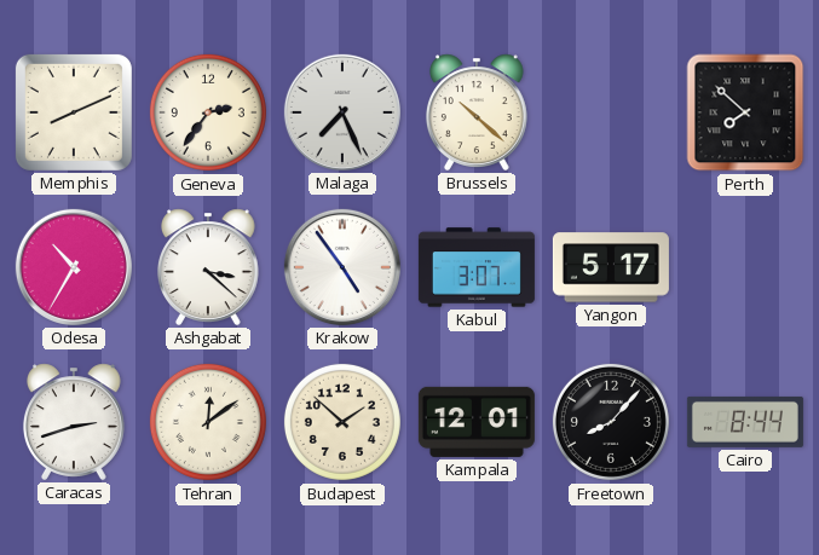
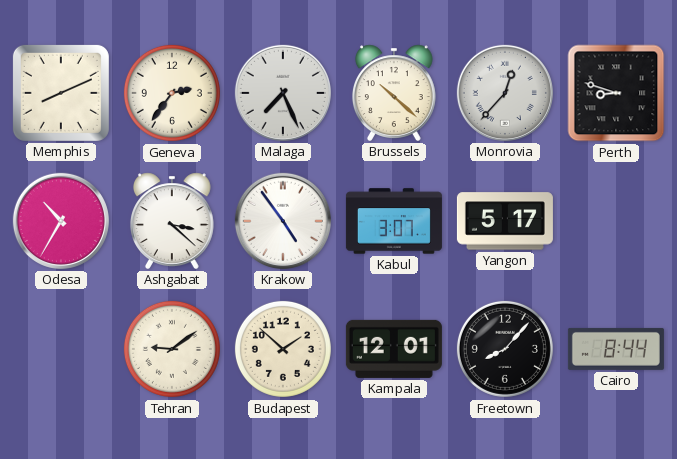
Monrovia: none -> 12:37
Perth: 7:52 -> 8:48
Caracas: 2:42 -> none
Tehran: 12:09 -> 9:09
